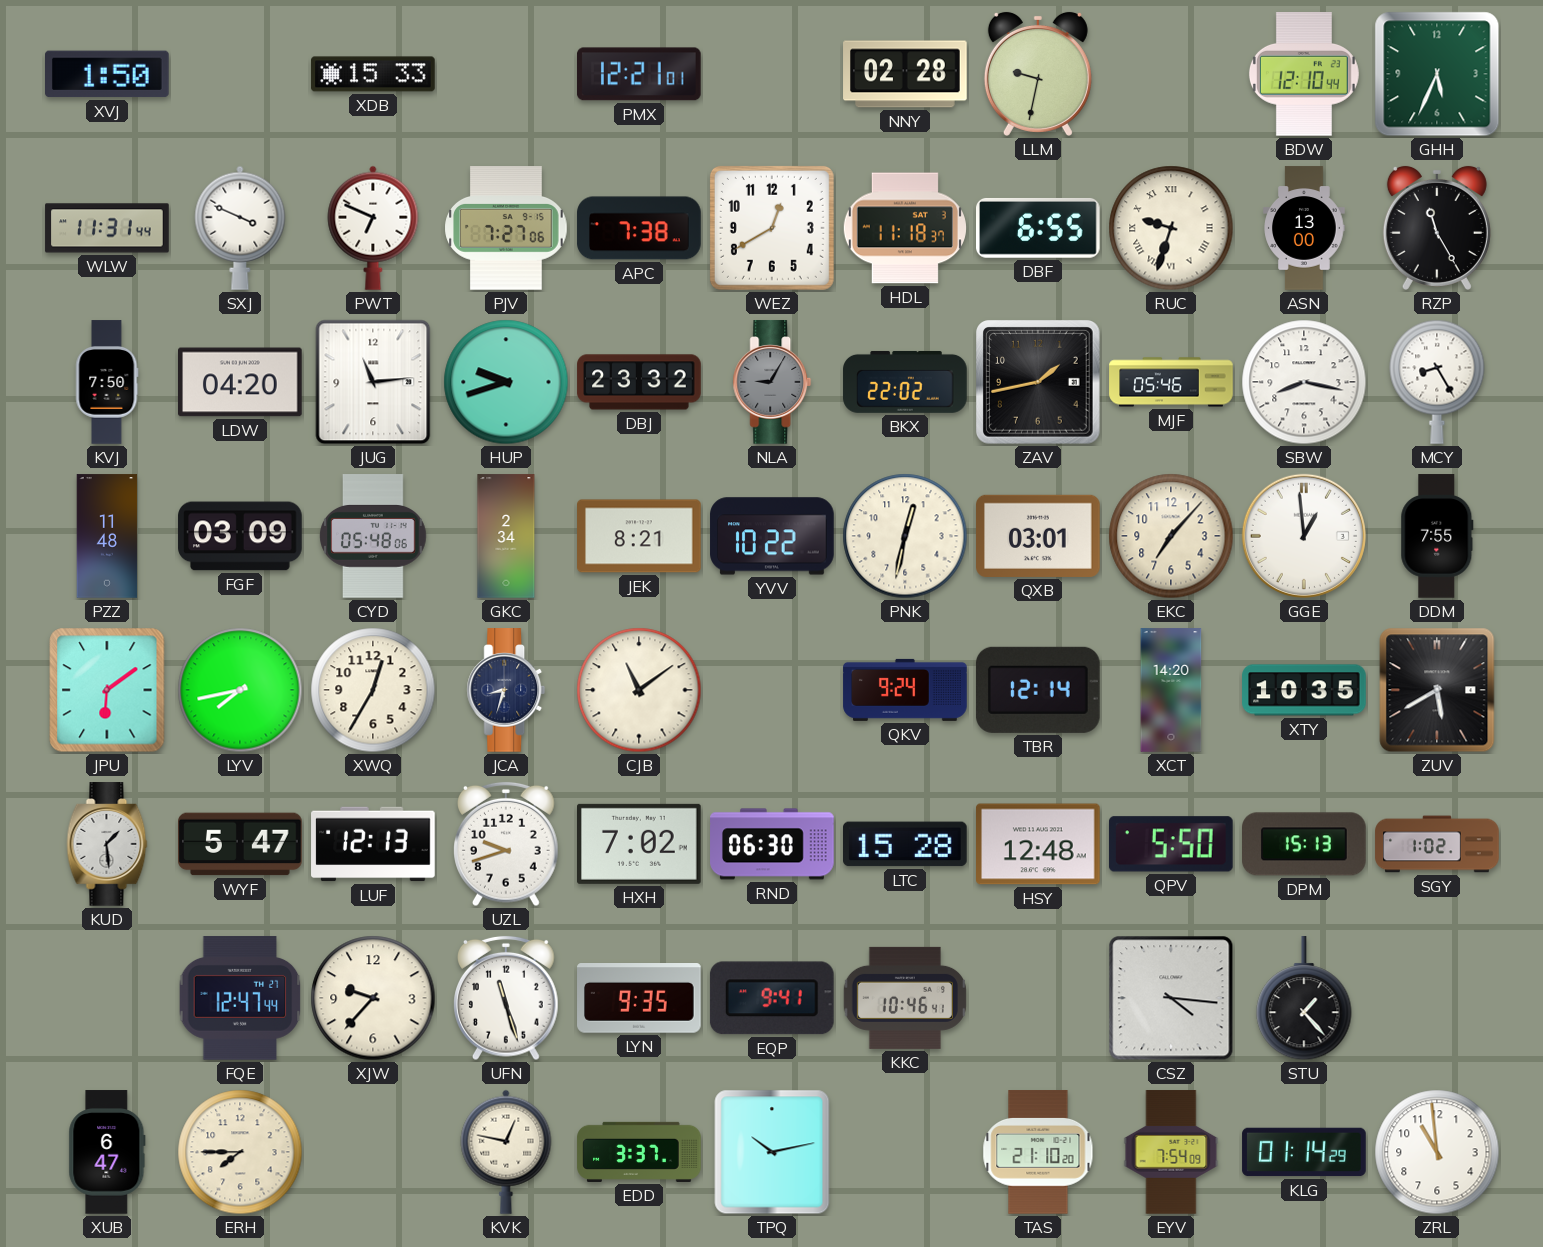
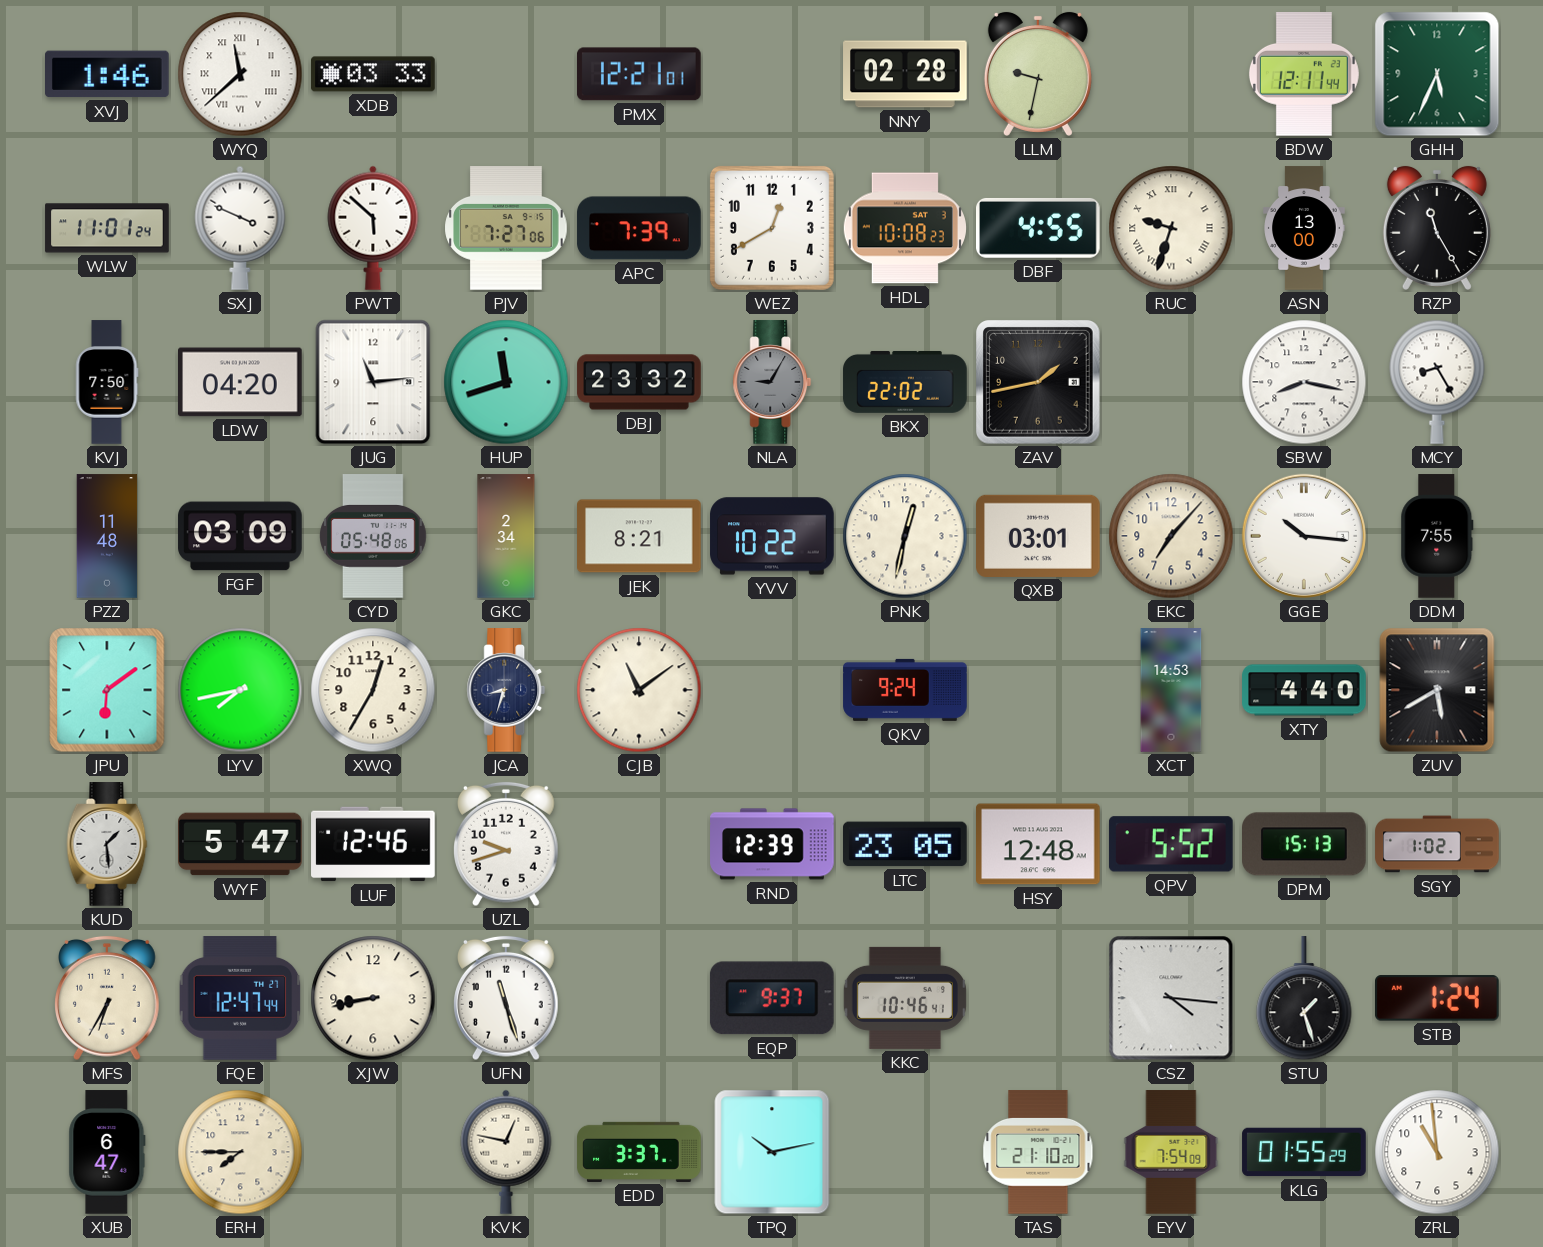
XVJ: 1:50 -> 1:46
WYQ: none -> 11:38
XDB: 15:33 -> 03:33
BDW: 12:10 -> 12:11
WLW: 11:31 -> 11:01
PWT: 6:49 -> 5:52
APC: 7:38 -> 7:39
HDL: 11:18 -> 10:08
DBF: 6:55 -> 4:55
HUP: 9:42 -> 11:42
MJF: 05:46 -> none
GGE: 12:59 -> 10:16
TBR: 12:14 -> none
XCT: 14:20 -> 14:53
XTY: 10:35 -> 4:40
LUF: 12:13 -> 12:46
HXH: 7:02 -> none
RND: 06:30 -> 12:39
LTC: 15:28 -> 23:05
QPV: 5:50 -> 5:52
MFS: none -> 6:35
XJW: 9:37 -> 8:43
LYN: 9:35 -> none
EQP: 9:41 -> 9:37
STU: 1:23 -> 1:27
STB: none -> 1:24
KLG: 01:14 -> 01:55
